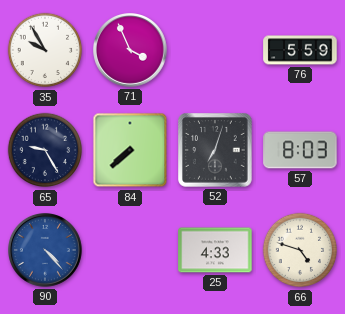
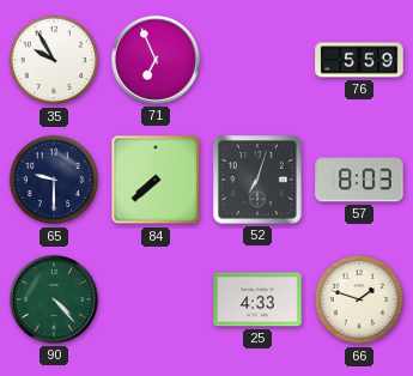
71: 3:56 -> 6:56
65: 9:25 -> 9:30
90 dial: blue -> green
66: 4:48 -> 1:48
